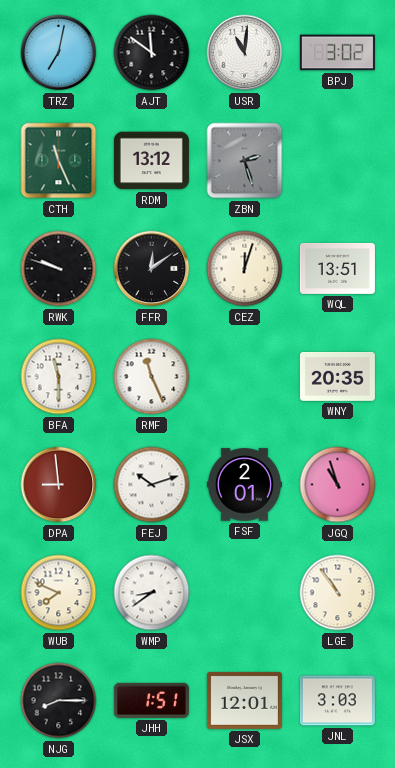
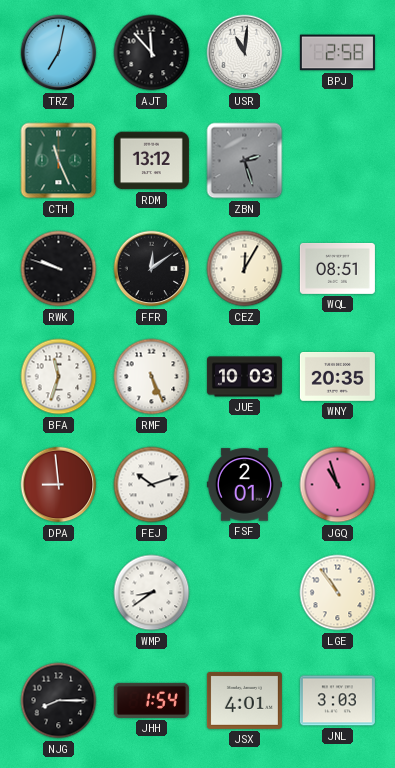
AJT: 11:51 -> 11:53
BPJ: 3:02 -> 2:58
CEZ: 12:03 -> 12:05
WQL: 13:51 -> 08:51
BFA: 11:30 -> 11:33
RMF: 11:26 -> 5:26
JUE: none -> 10:03
WUB: 7:49 -> none
JHH: 1:51 -> 1:54
JSX: 12:01 -> 4:01
